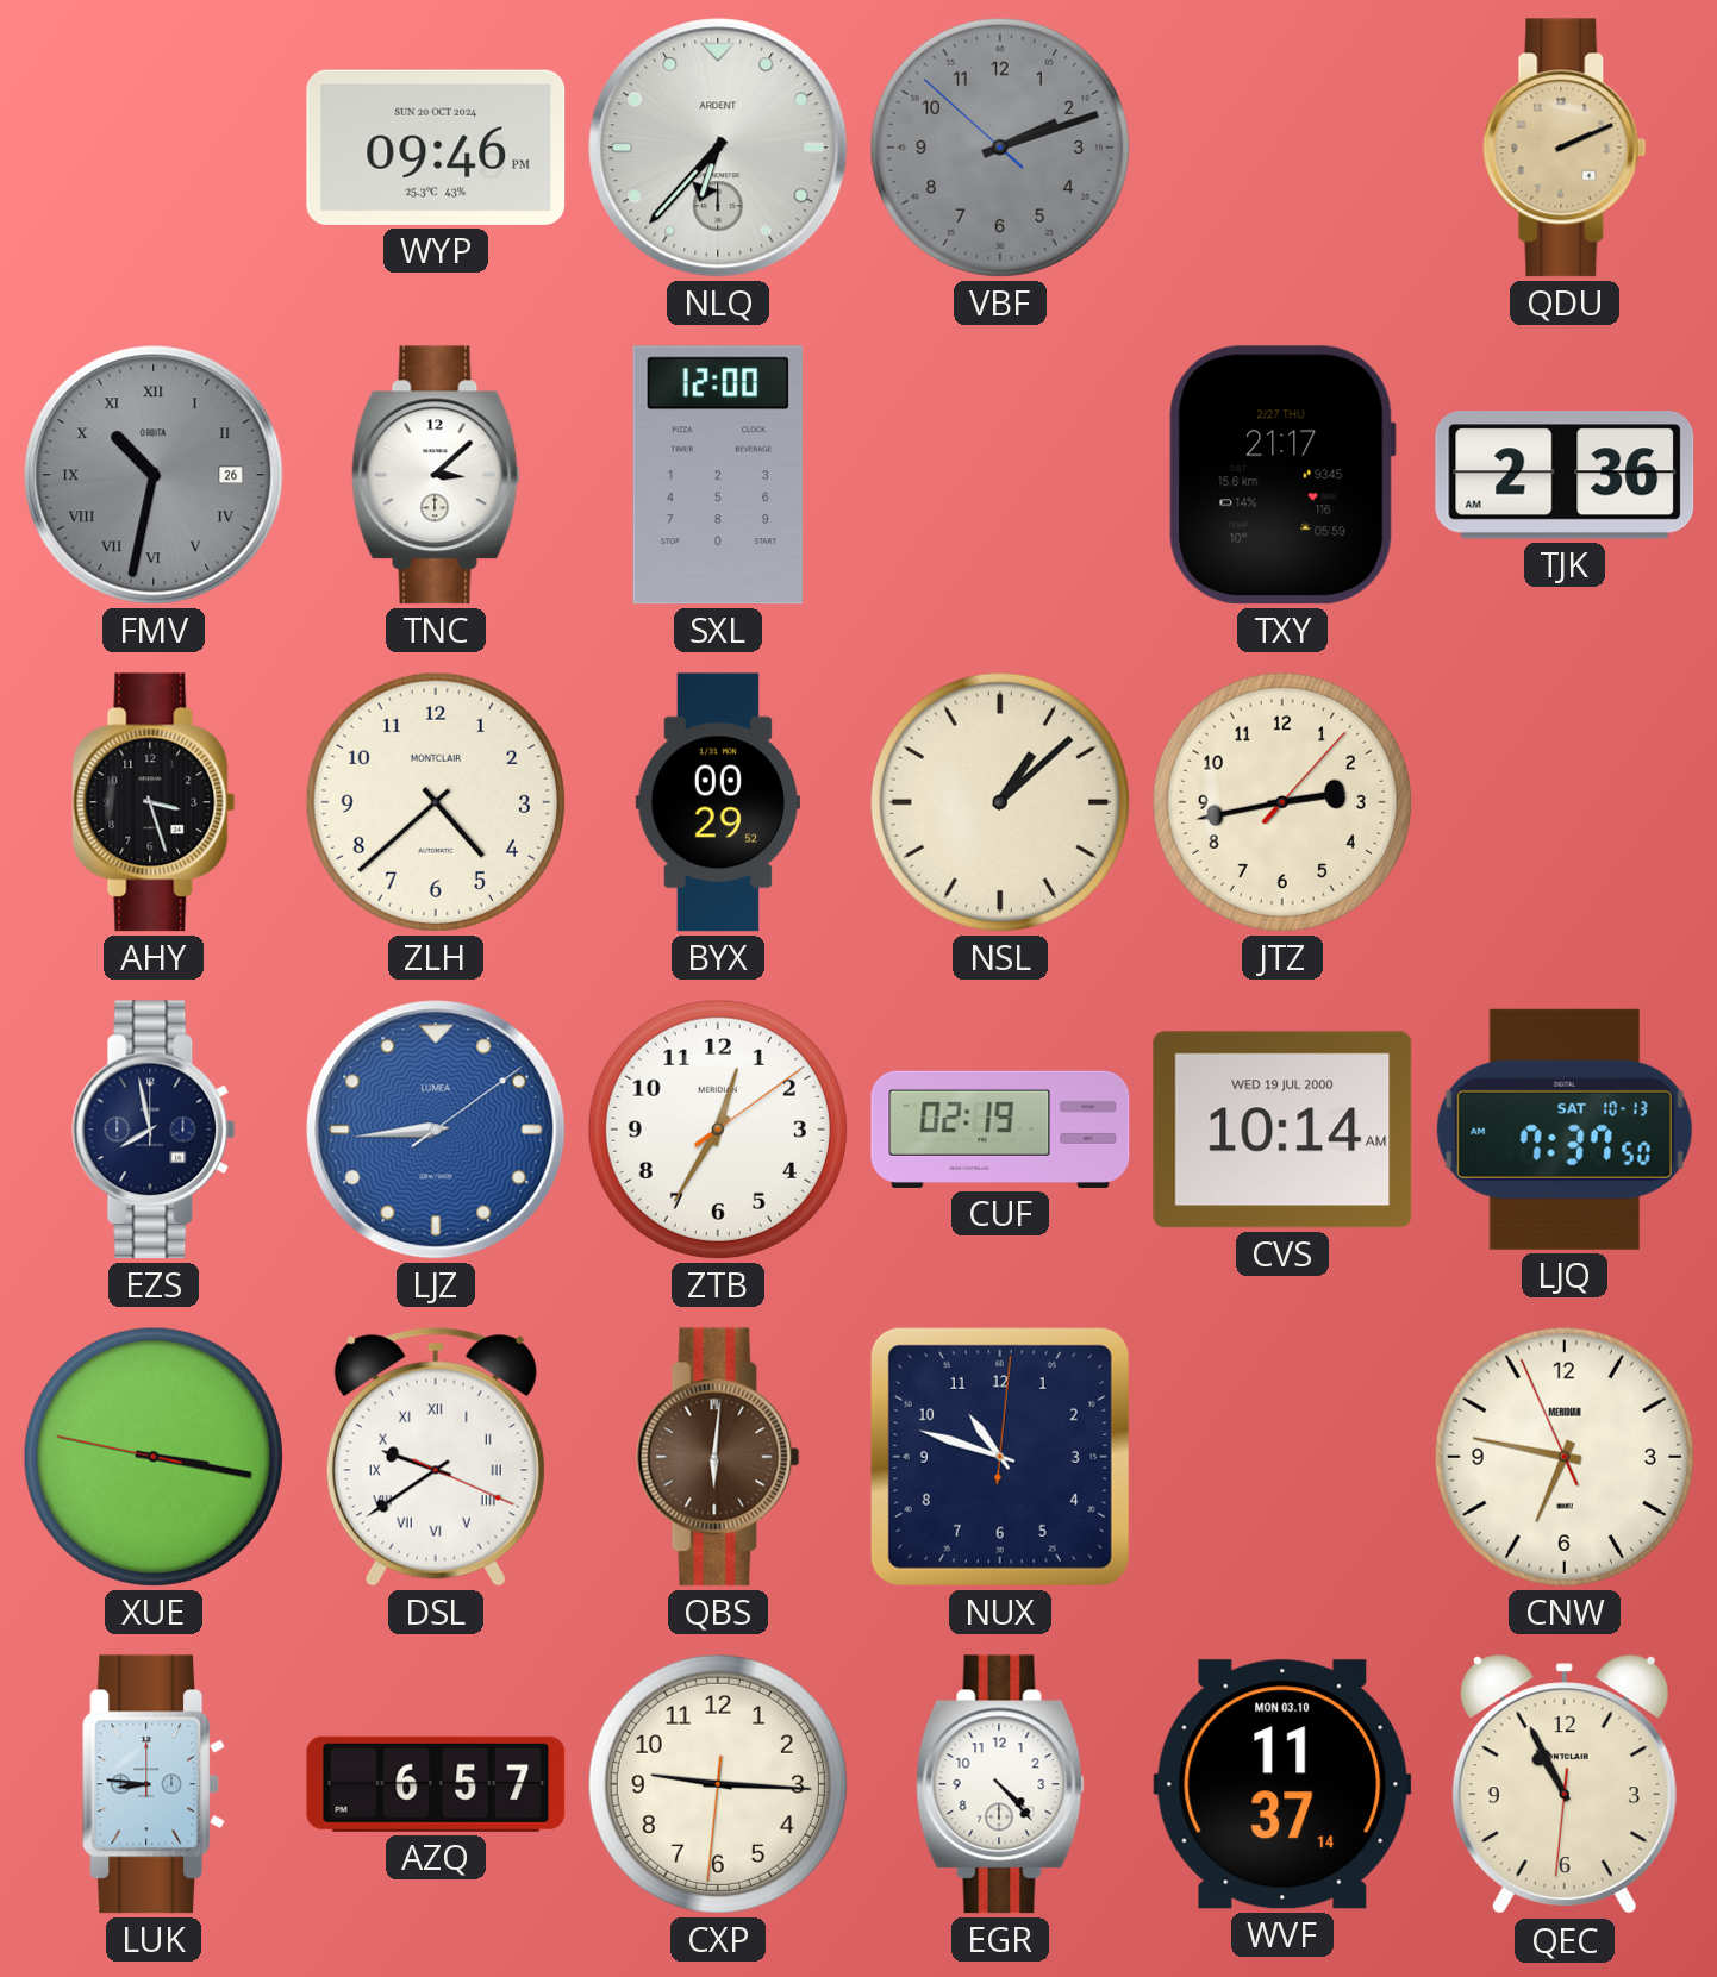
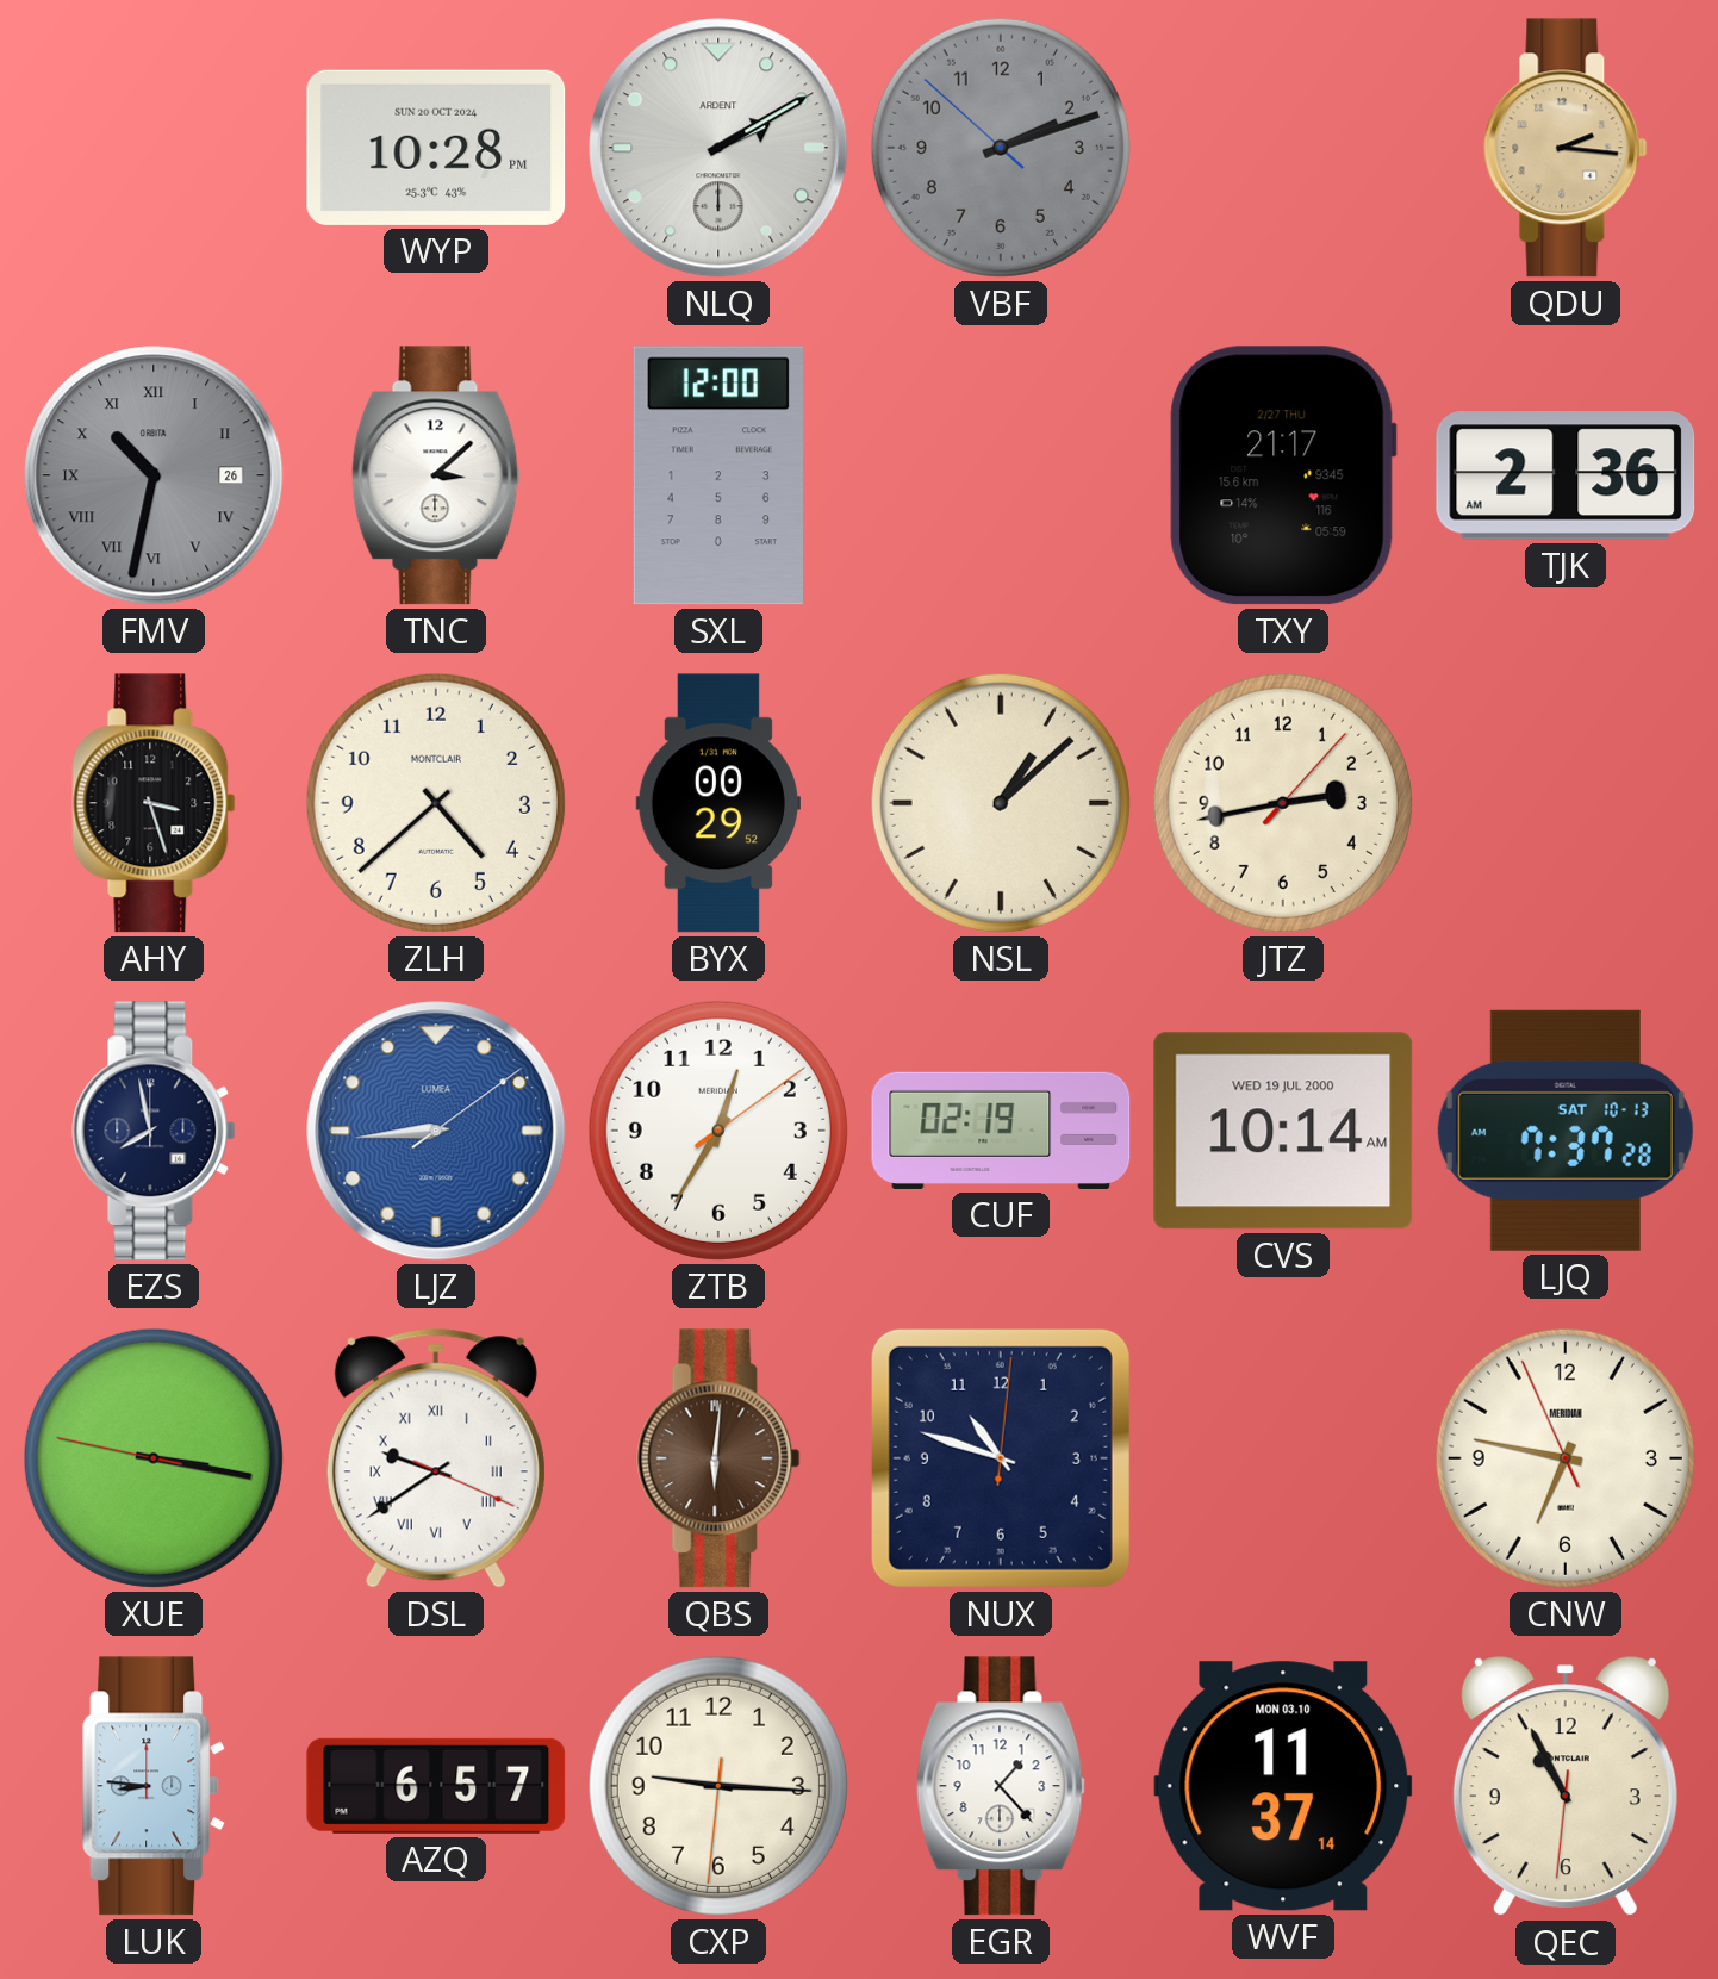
WYP: 09:46 -> 10:28
NLQ: 6:37 -> 2:10
QDU: 2:11 -> 2:16
LJQ: 7:37:50 -> 7:37:28
EGR: 4:23 -> 1:23
